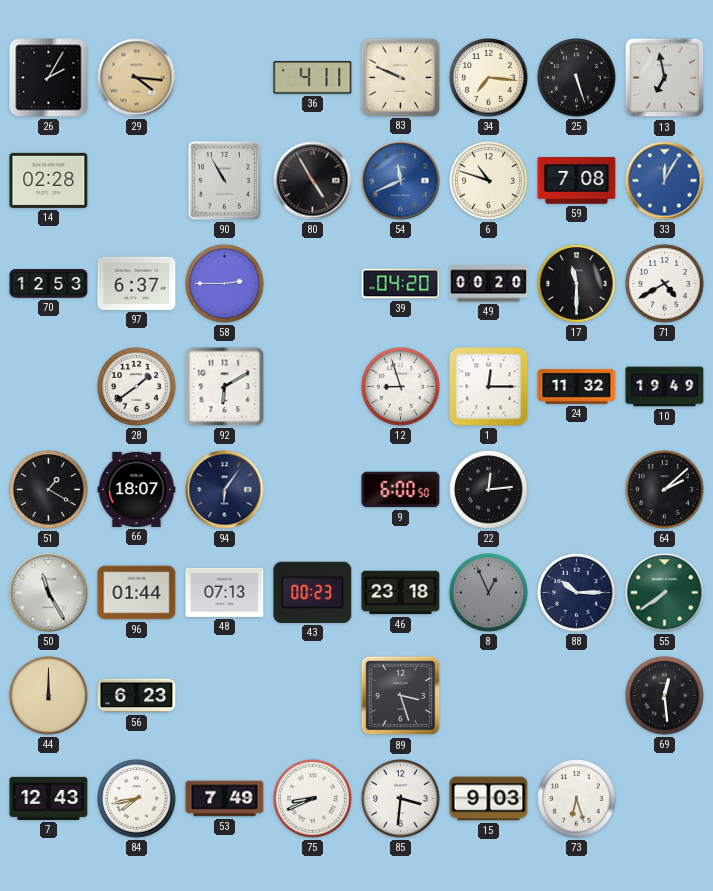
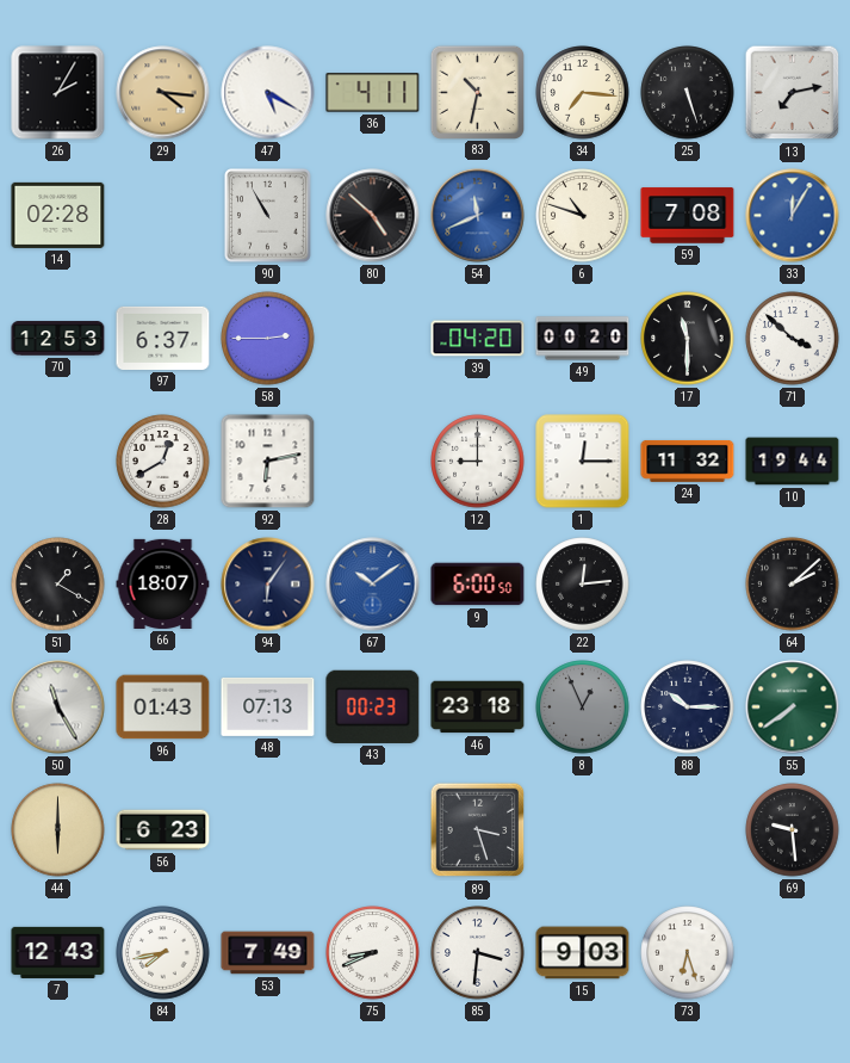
47: none -> 5:20
83: 9:49 -> 10:32
13: 6:58 -> 7:13
80: 4:55 -> 4:52
71: 4:40 -> 3:52
28: 1:39 -> 12:40
92: 6:10 -> 6:13
12: 8:57 -> 9:00
10: 19:49 -> 19:44
67: none -> 10:09
96: 01:44 -> 01:43
44: 12:00 -> 6:00
69: 12:29 -> 9:29
